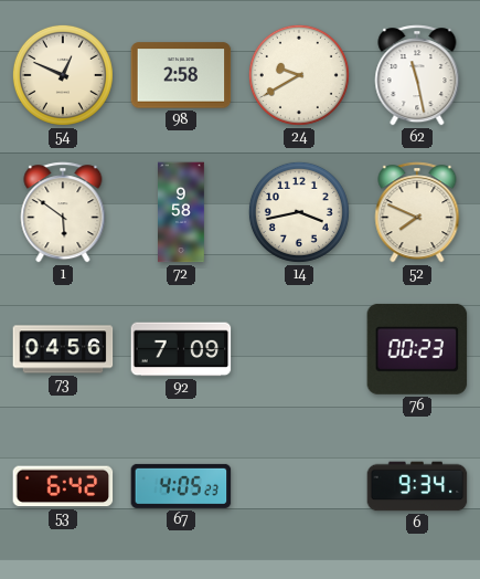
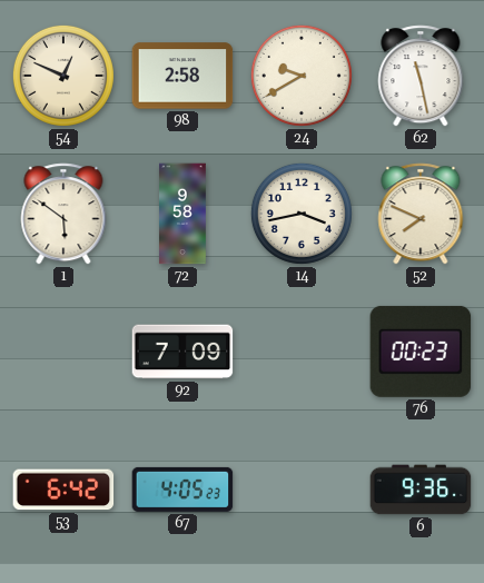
73: 04:56 -> none
6: 9:34 -> 9:36
